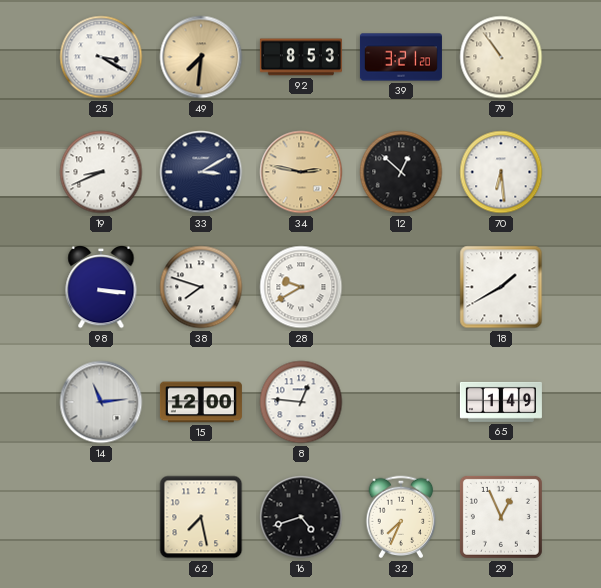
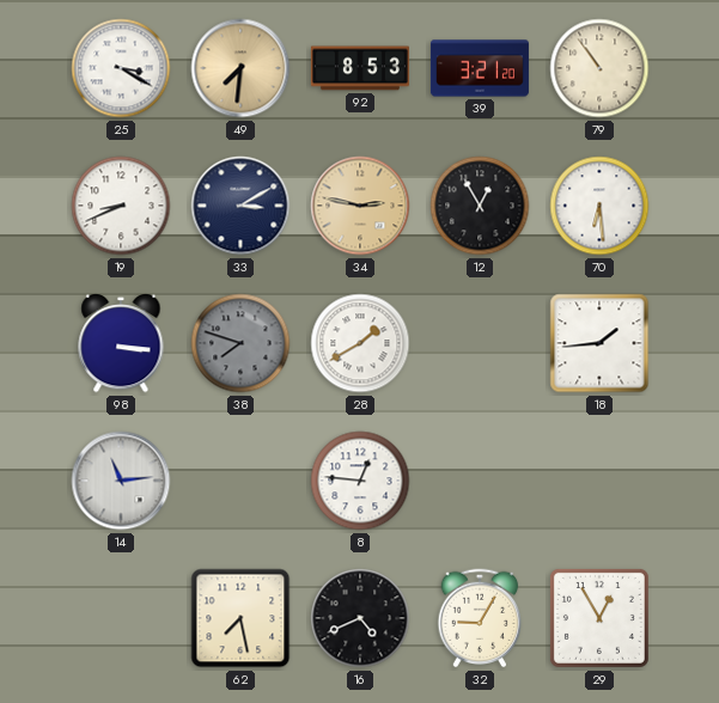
12: 12:52 -> 12:55
38 dial: white -> grey
28: 9:40 -> 1:40
18: 1:40 -> 1:44
15: 12:00 -> none
65: 1:49 -> none
16: 4:42 -> 4:41
32: 7:34 -> 9:05
29: 12:56 -> 12:55
